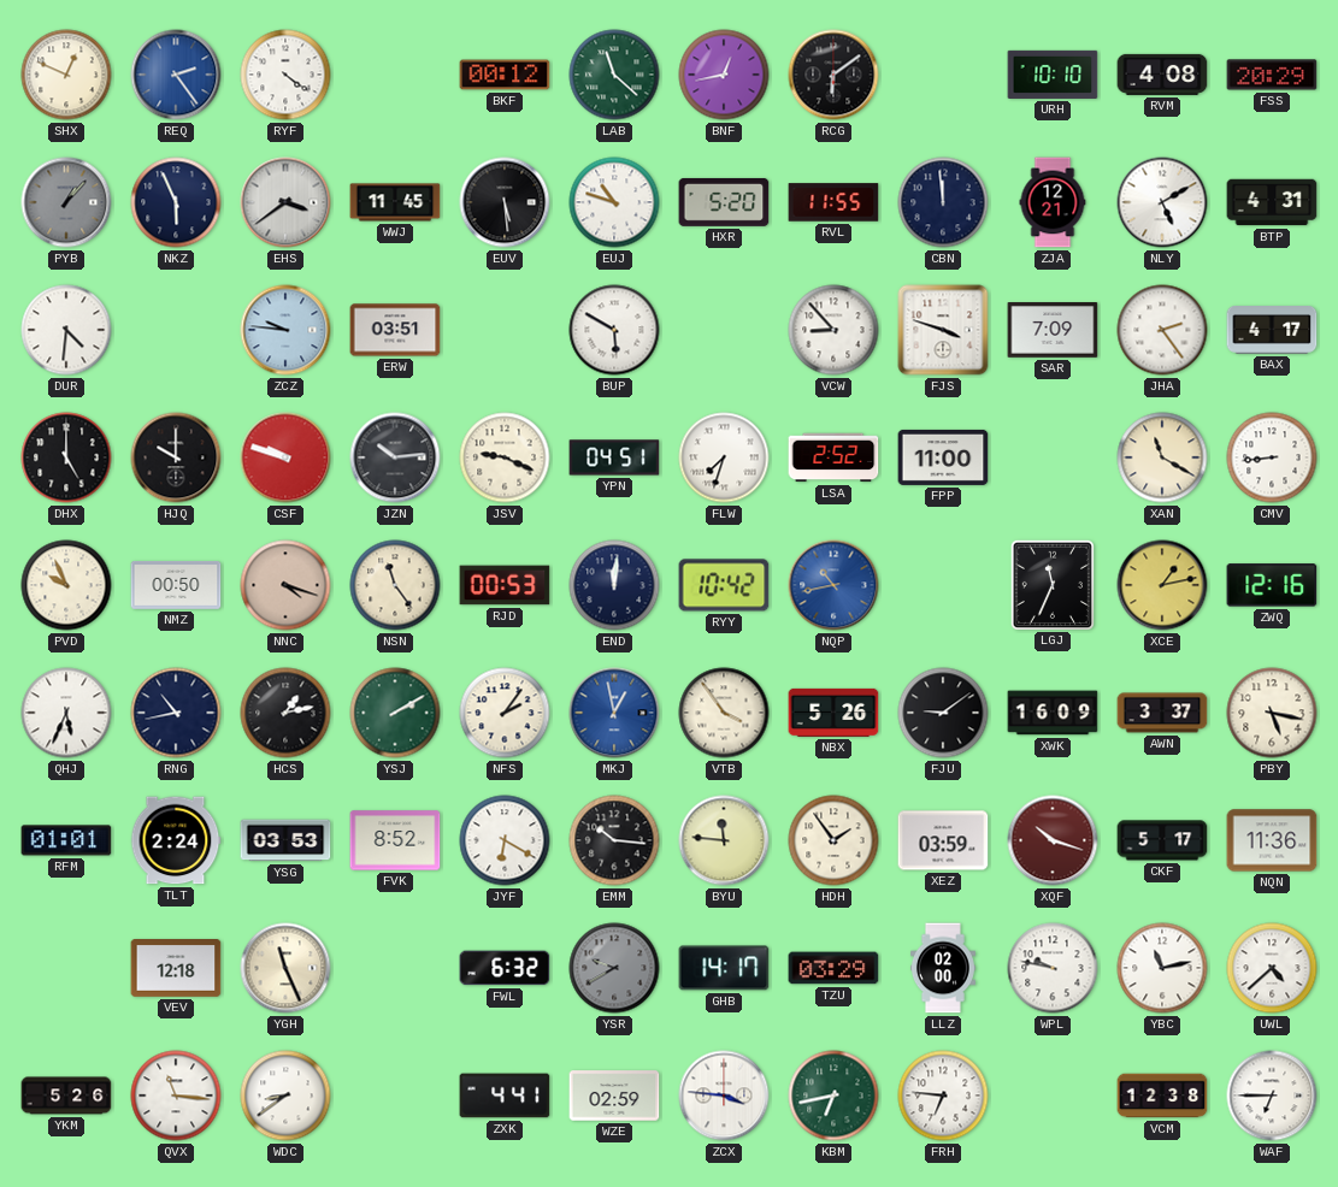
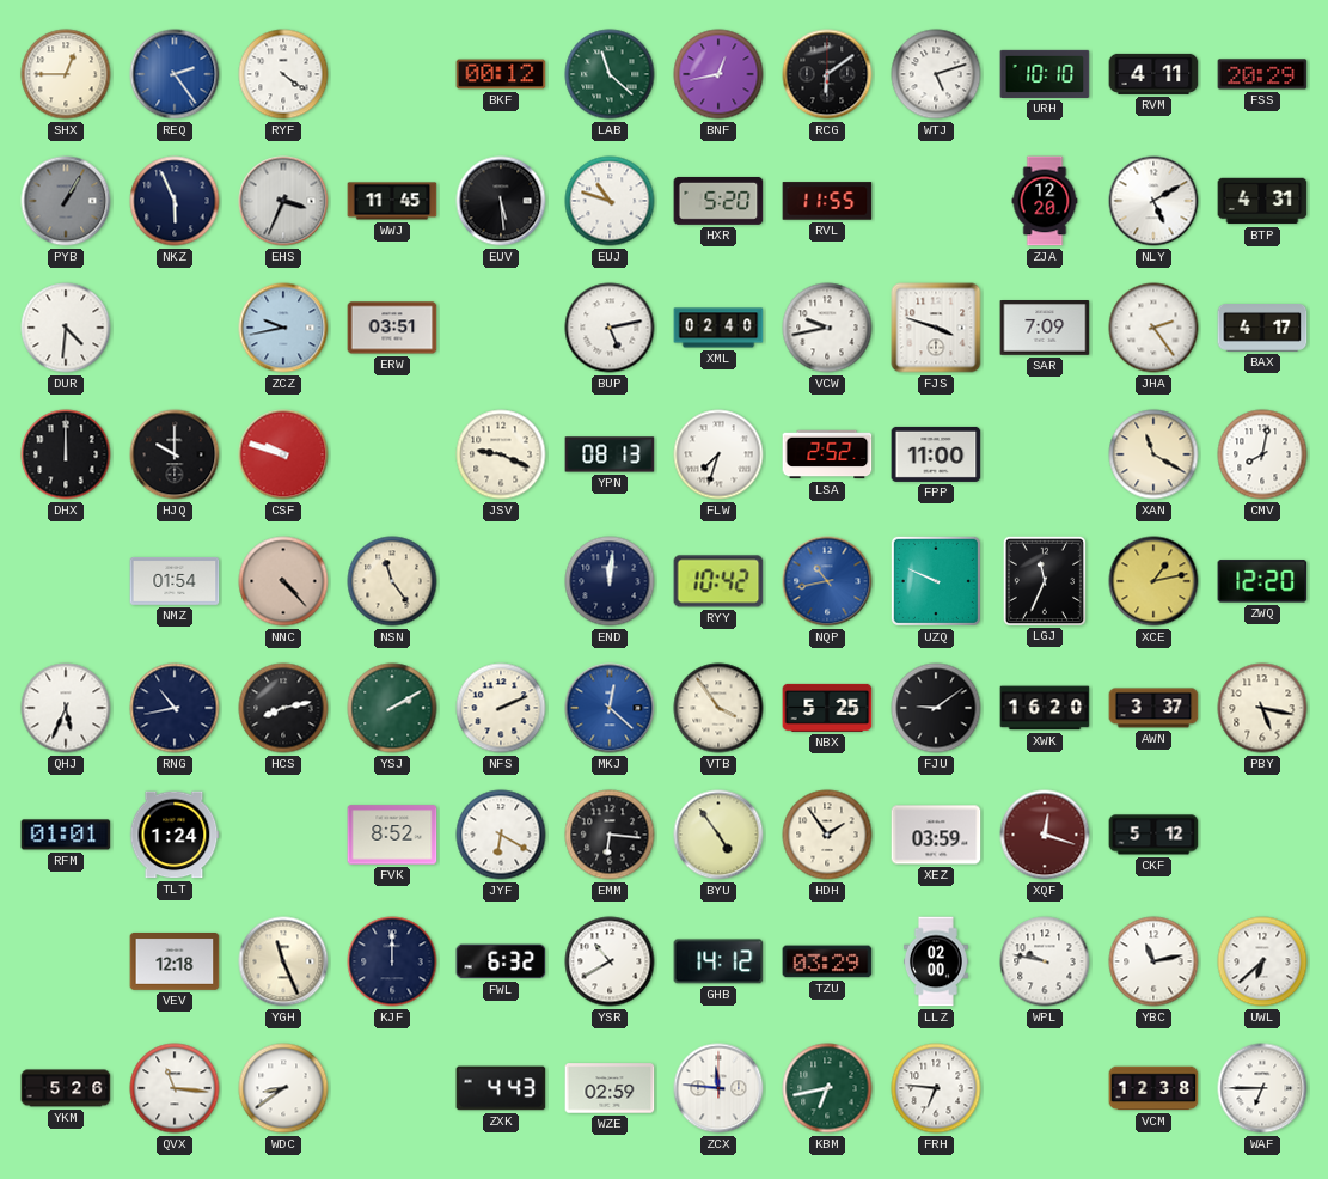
SHX: 12:49 -> 12:45
WTJ: none -> 5:12
RVM: 4:08 -> 4:11
PYB: 1:07 -> 1:05
EHS: 3:39 -> 3:34
CBN: 11:59 -> none
ZJA: 12:21 -> 12:20
ZCZ: 9:46 -> 9:43
BUP: 5:50 -> 5:13
XML: none -> 02:40
VCW: 8:53 -> 9:43
DHX: 5:00 -> 12:00
JZN: 10:14 -> none
YPN: 04:51 -> 08:13
CMV: 8:44 -> 8:02
PVD: 9:56 -> none
NMZ: 00:50 -> 01:54
NNC: 4:18 -> 4:23
RJD: 00:53 -> none
UZQ: none -> 9:49
ZWQ: 12:16 -> 12:20
HCS: 1:13 -> 8:13
NFS: 2:06 -> 2:11
MKJ: 12:58 -> 12:22
NBX: 5:26 -> 5:25
XWK: 16:09 -> 16:20
TLT: 2:24 -> 1:24
YSG: 03:53 -> none
EMM: 10:16 -> 6:16
BYU: 11:46 -> 4:54
XQF: 10:18 -> 12:18
CKF: 5:17 -> 5:12
NQN: 11:36 -> none
KJF: none -> 12:00
YSR: 9:40 -> 10:40
YSR dial: grey -> white
GHB: 14:17 -> 14:12
UWL: 4:38 -> 6:38
ZXK: 4:41 -> 4:43
ZCX: 3:46 -> 11:46
